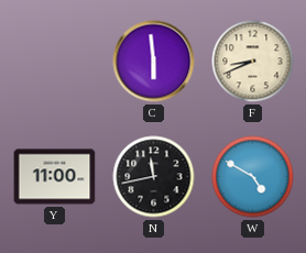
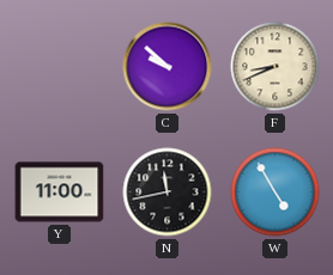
C: 5:59 -> 9:52
W: 4:50 -> 4:55
